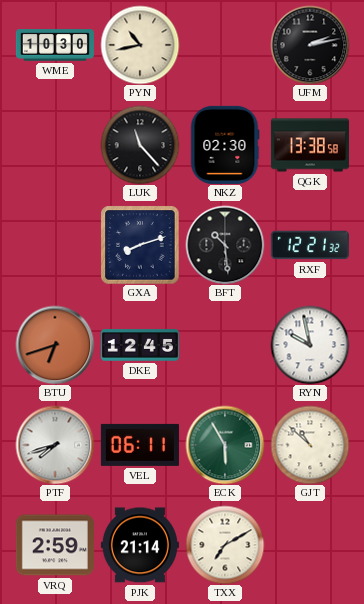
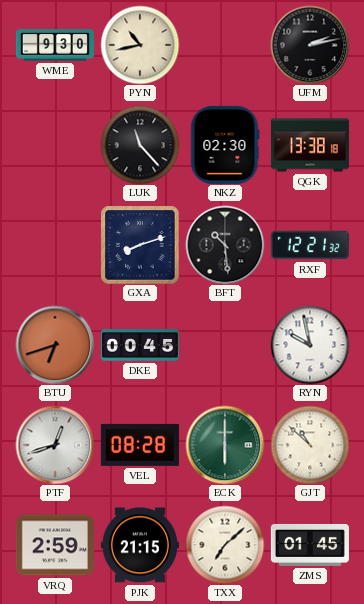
WME: 10:30 -> 9:30
QGK: 13:38:58 -> 13:38:18
DKE: 12:45 -> 00:45
PTF: 7:42 -> 12:42
VEL: 06:11 -> 08:28
ECK: 5:55 -> 6:00
PJK: 21:14 -> 21:15
TXX: 7:10 -> 7:08
ZMS: none -> 01:45
